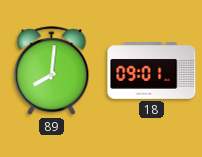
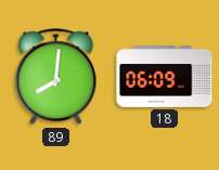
18: 09:01 -> 06:09
